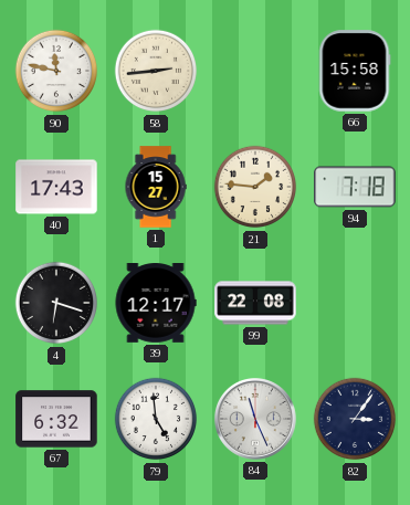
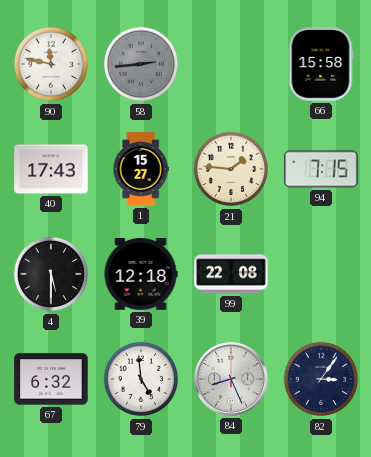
58 dial: cream -> grey
94: 7:18 -> 7:15
4: 6:18 -> 5:30
39: 12:17 -> 12:18
84: 11:26 -> 8:26
